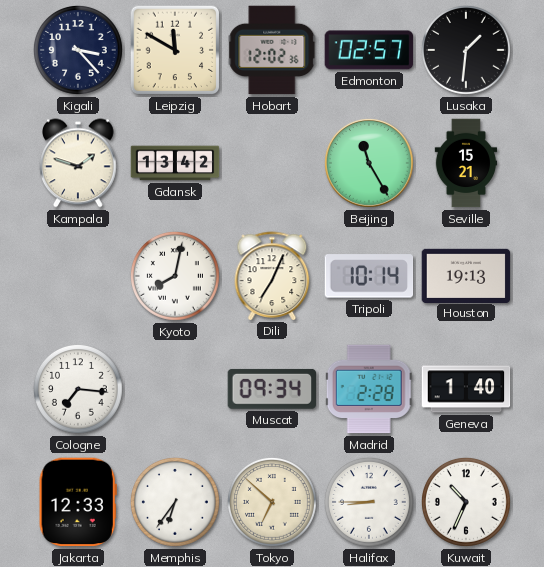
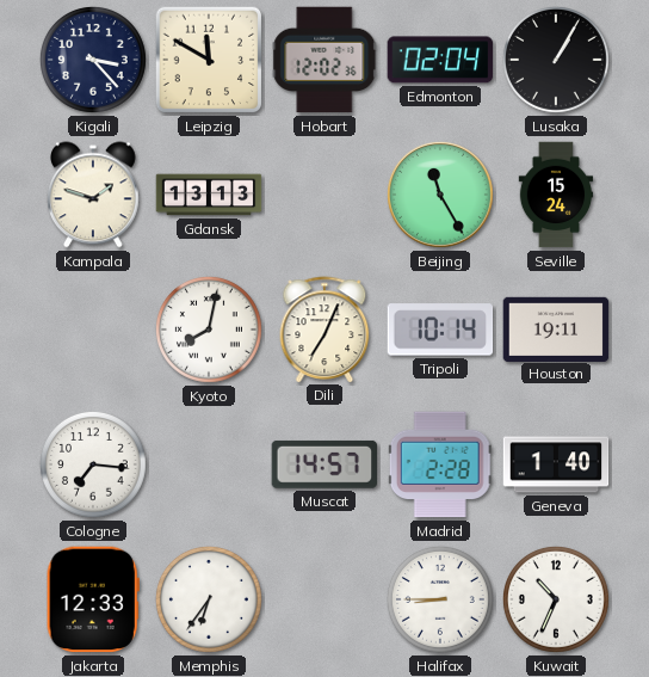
Edmonton: 02:57 -> 02:04
Lusaka: 1:31 -> 1:05
Gdansk: 13:42 -> 13:13
Seville: 15:21 -> 15:24
Houston: 19:13 -> 19:11
Muscat: 09:34 -> 14:57
Tokyo: 6:52 -> none
